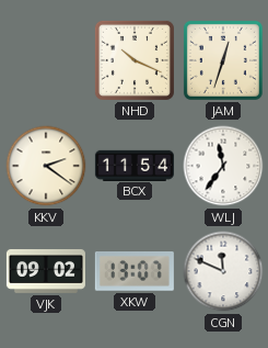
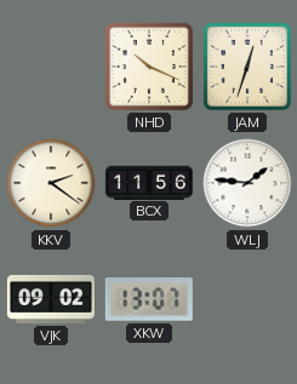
BCX: 11:54 -> 11:56
WLJ: 11:36 -> 1:46
CGN: 11:49 -> none
